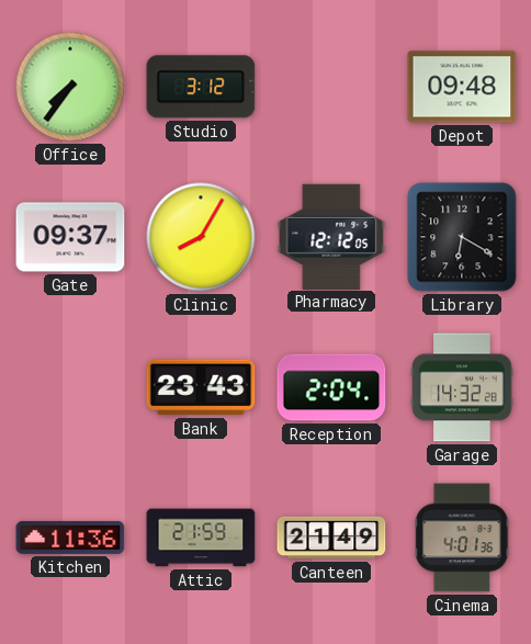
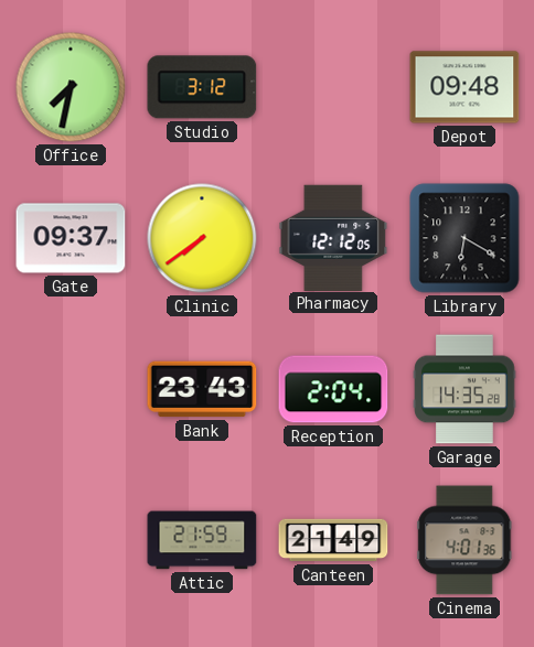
Office: 7:36 -> 7:32
Clinic: 8:05 -> 7:39
Garage: 14:32 -> 14:35
Kitchen: 11:36 -> none
